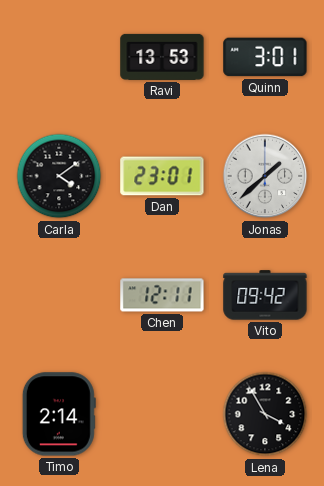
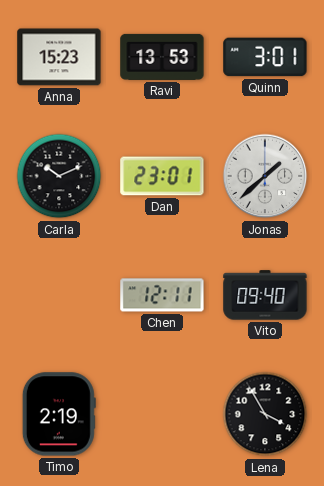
Anna: none -> 15:23
Carla: 4:09 -> 10:11
Vito: 09:42 -> 09:40
Timo: 2:14 -> 2:19
